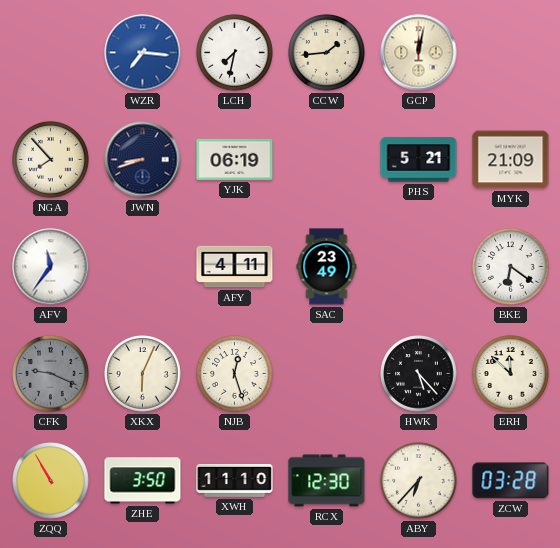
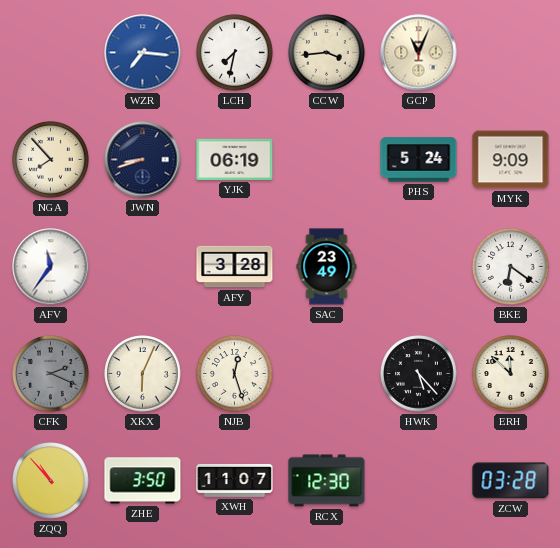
CCW: 1:44 -> 3:44
GCP: 12:02 -> 11:04
PHS: 5:21 -> 5:24
MYK: 21:09 -> 9:09
AFY: 4:11 -> 3:28
CFK: 9:19 -> 2:19
ZQQ: 10:55 -> 10:53
XWH: 11:10 -> 11:07
ABY: 6:37 -> none
